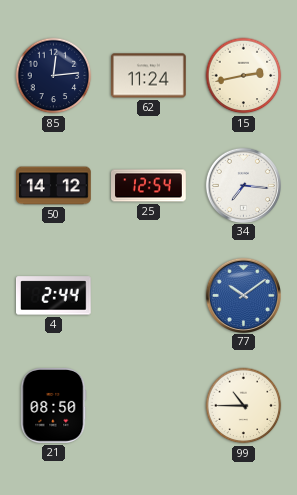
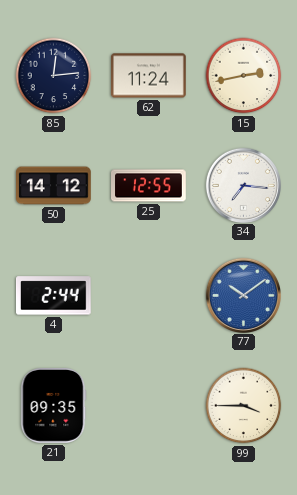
25: 12:54 -> 12:55
21: 08:50 -> 09:35
99: 10:45 -> 3:45
